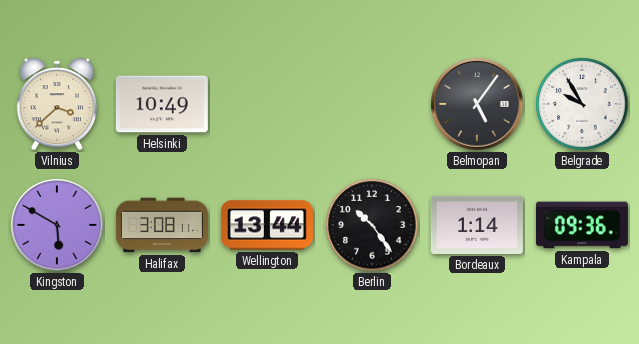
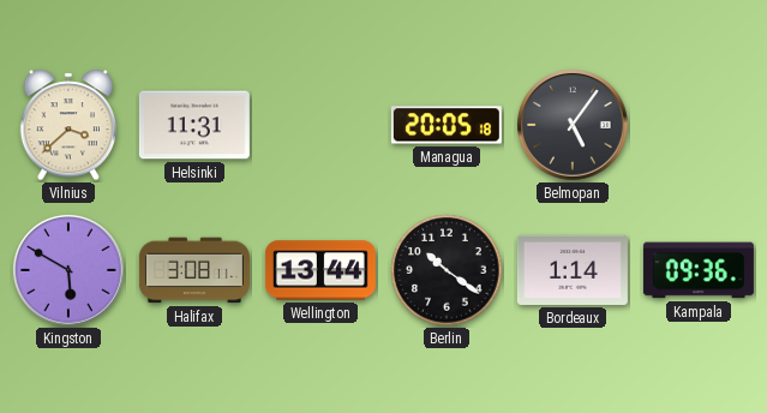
Helsinki: 10:49 -> 11:31
Managua: none -> 20:05
Belgrade: 9:55 -> none
Berlin: 10:24 -> 10:21
